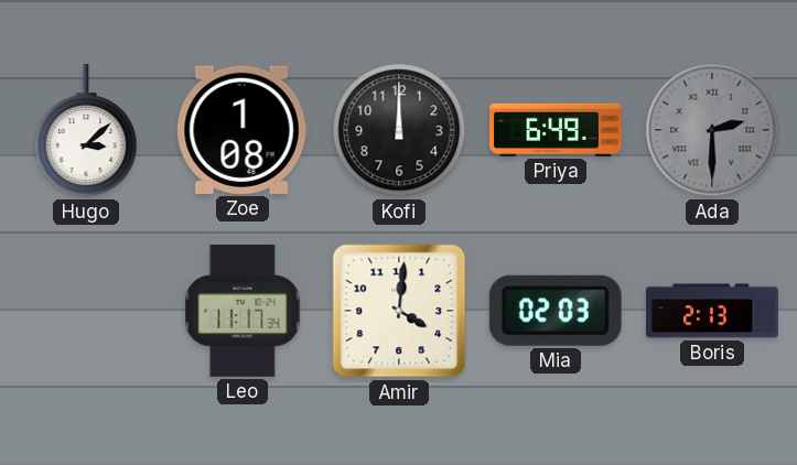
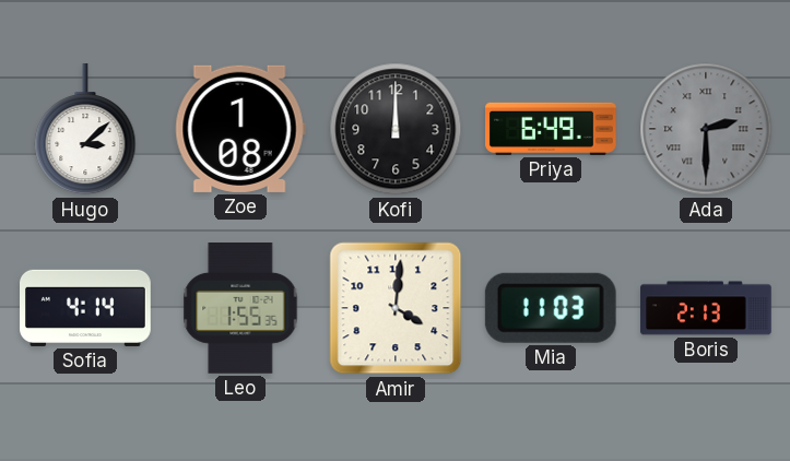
Sofia: none -> 4:14
Leo: 11:17 -> 1:55
Mia: 02:03 -> 11:03
